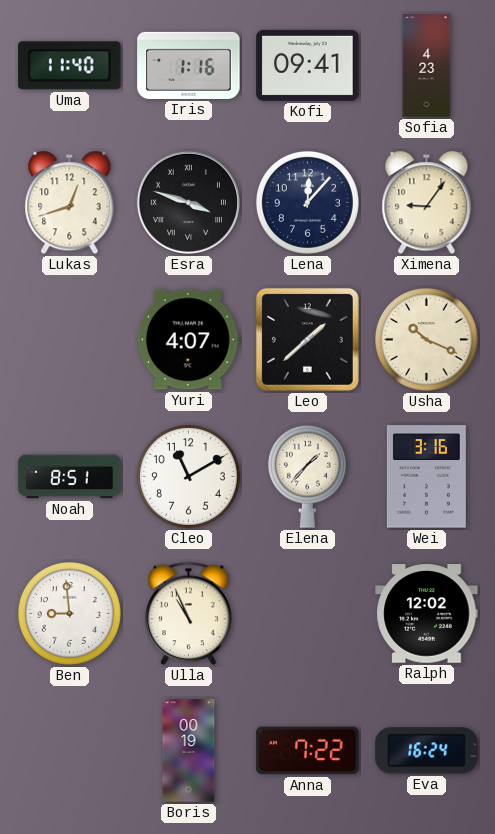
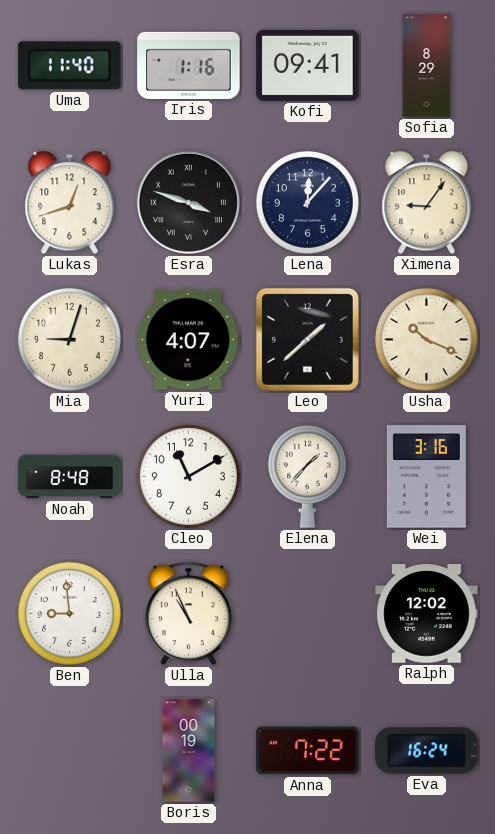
Sofia: 4:23 -> 8:29
Mia: none -> 9:03
Noah: 8:51 -> 8:48
